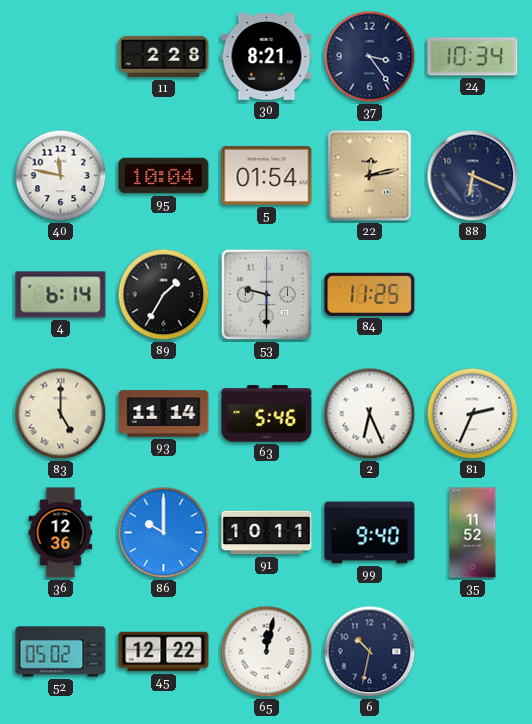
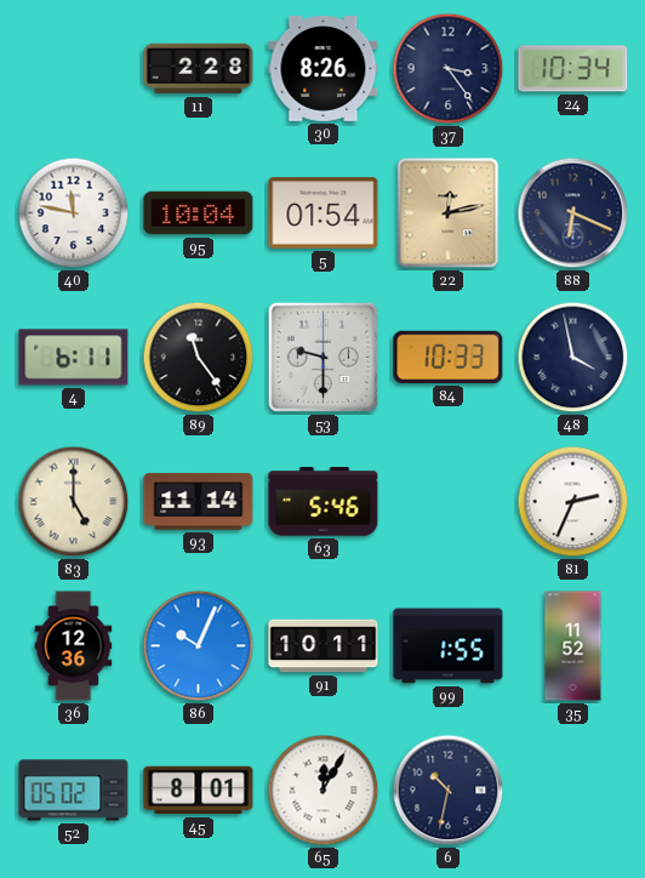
30: 8:21 -> 8:26
4: 6:14 -> 6:11
89: 1:35 -> 11:24
84: 11:25 -> 10:33
48: none -> 3:58
2: 6:26 -> none
86: 10:00 -> 10:04
99: 9:40 -> 1:55
45: 12:22 -> 8:01
65: 12:02 -> 12:05
